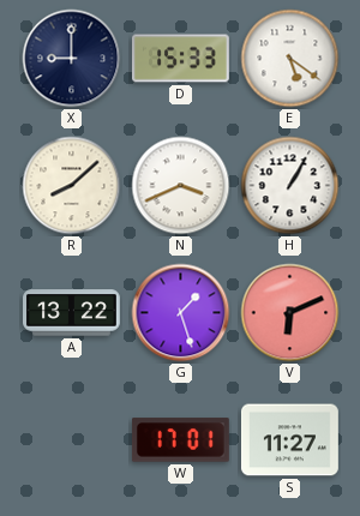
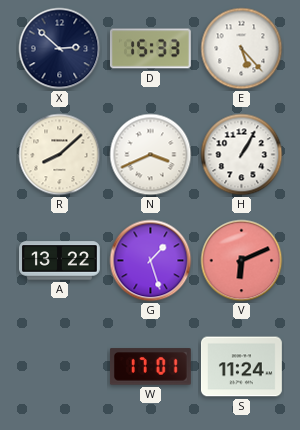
X: 9:00 -> 2:52
E: 5:21 -> 5:23
S: 11:27 -> 11:24
